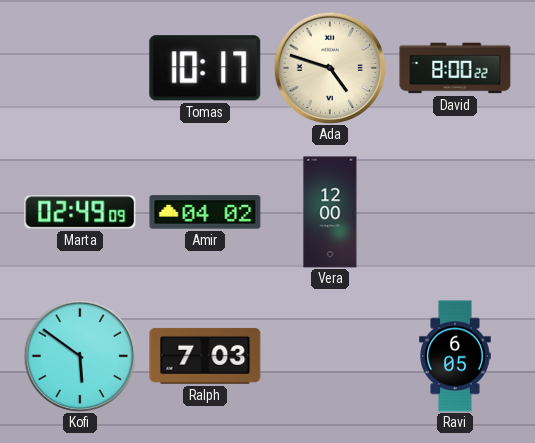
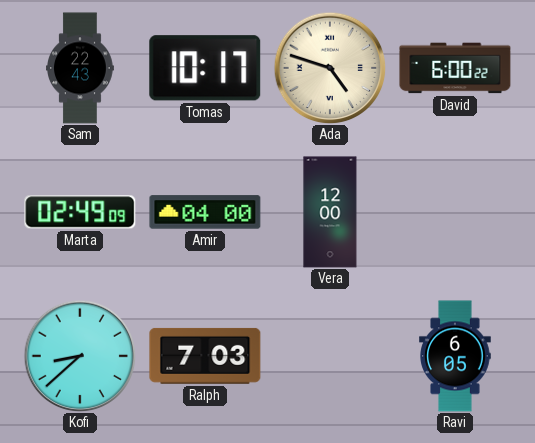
Sam: none -> 22:43
David: 8:00 -> 6:00
Amir: 04:02 -> 04:00
Kofi: 5:51 -> 8:38
